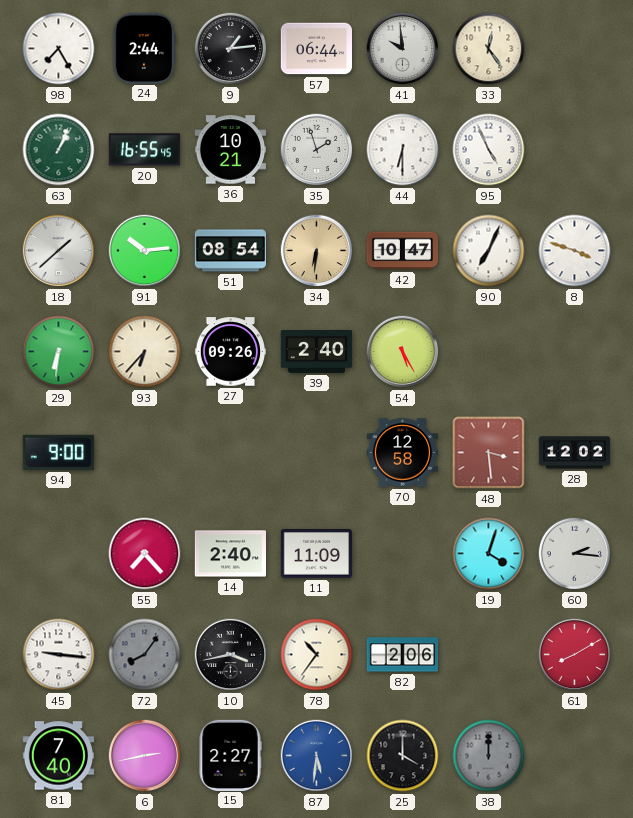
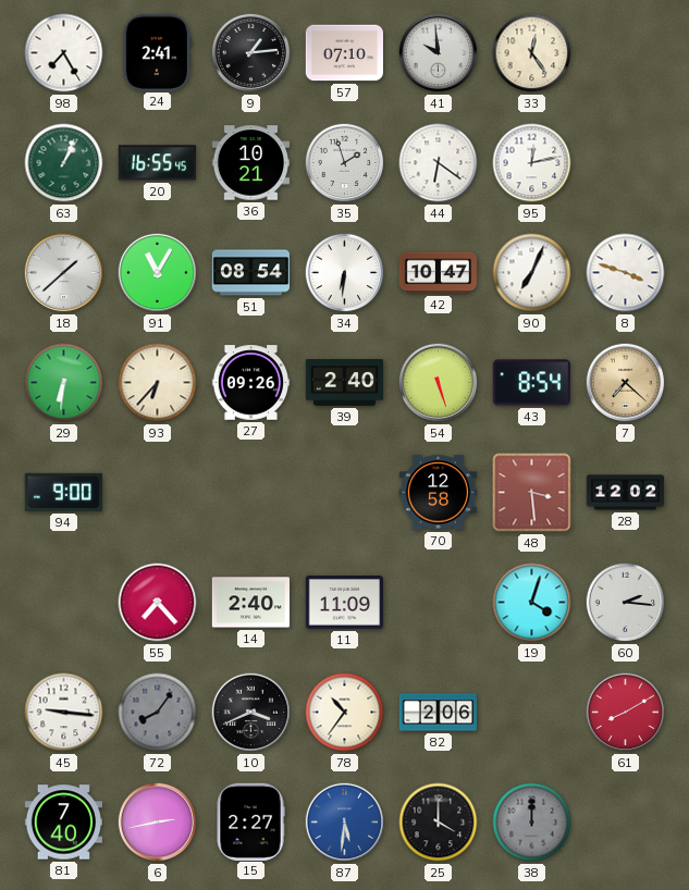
24: 2:44 -> 2:41
57: 06:44 -> 07:10
44: 6:30 -> 6:21
95: 4:56 -> 12:13
91: 10:14 -> 11:05
34 dial: champagne -> white
54: 5:25 -> 5:27
43: none -> 8:54
7: none -> 7:22
10: 3:43 -> 3:41
